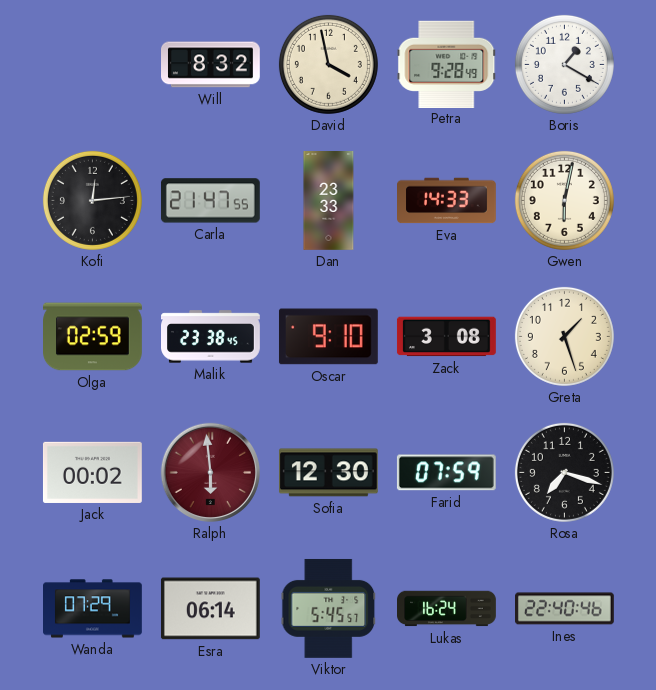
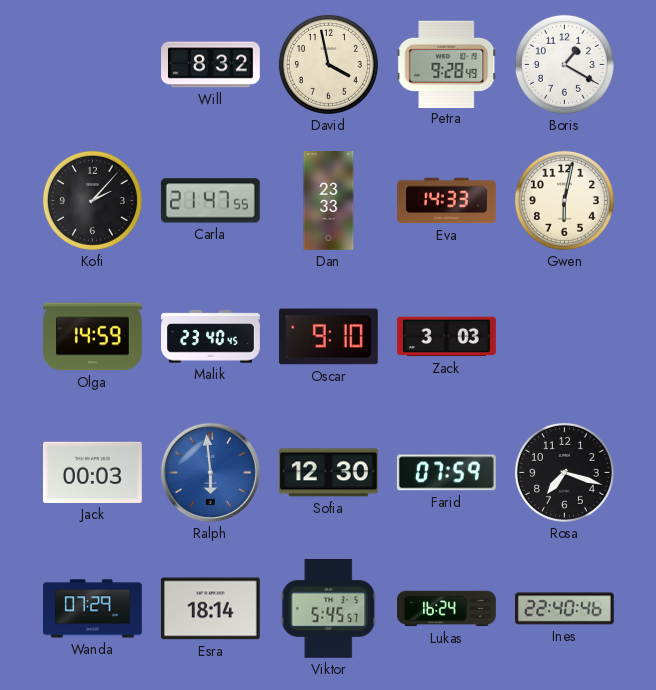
Kofi: 12:14 -> 2:07
Olga: 02:59 -> 14:59
Malik: 23:38 -> 23:40
Zack: 3:08 -> 3:03
Greta: 1:27 -> none
Jack: 00:02 -> 00:03
Ralph dial: burgundy -> blue
Esra: 06:14 -> 18:14
